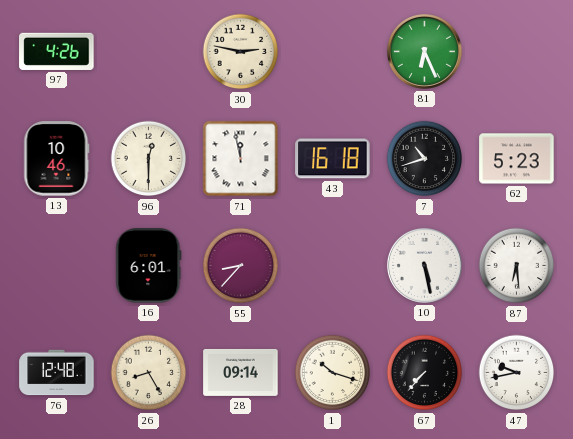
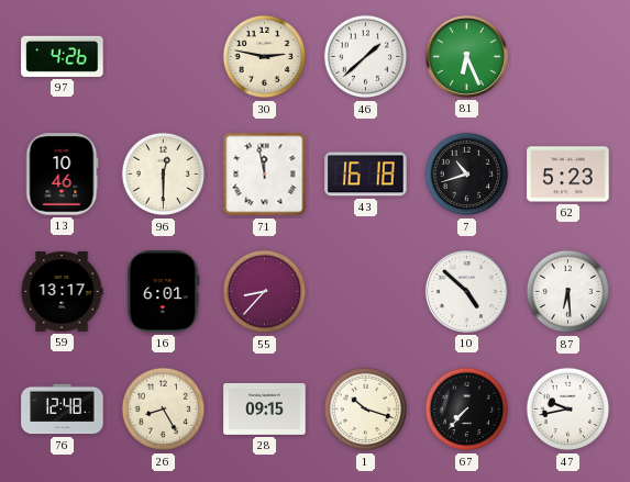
46: none -> 1:38
59: none -> 13:17
10: 5:28 -> 4:52
28: 09:14 -> 09:15
